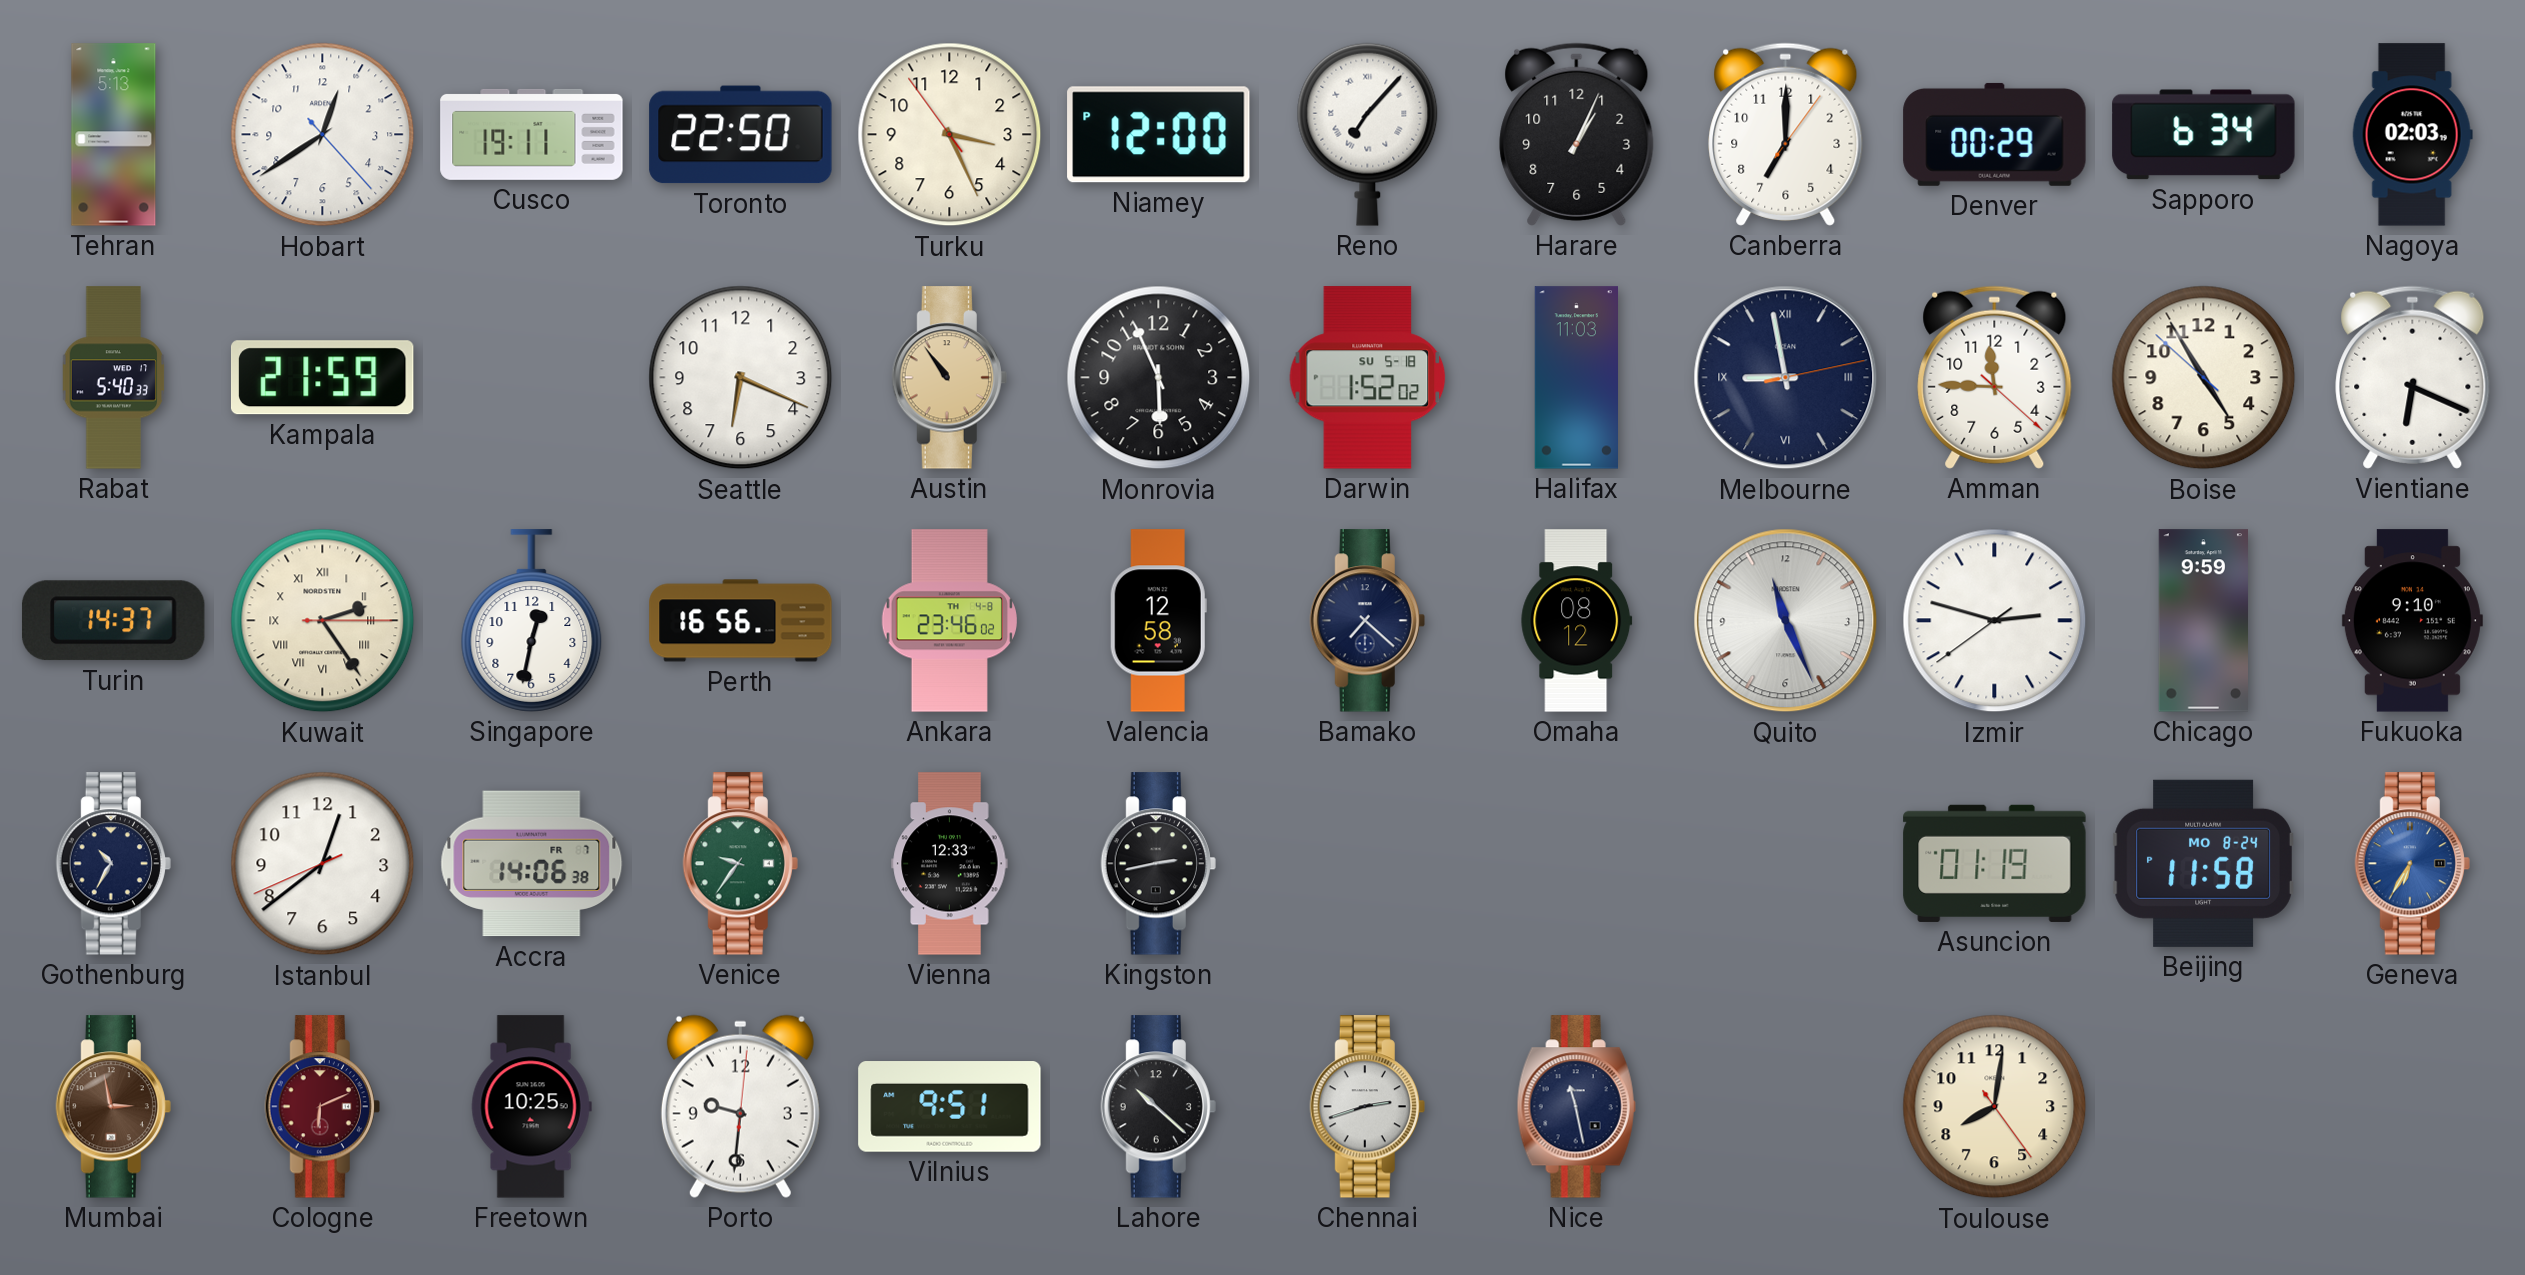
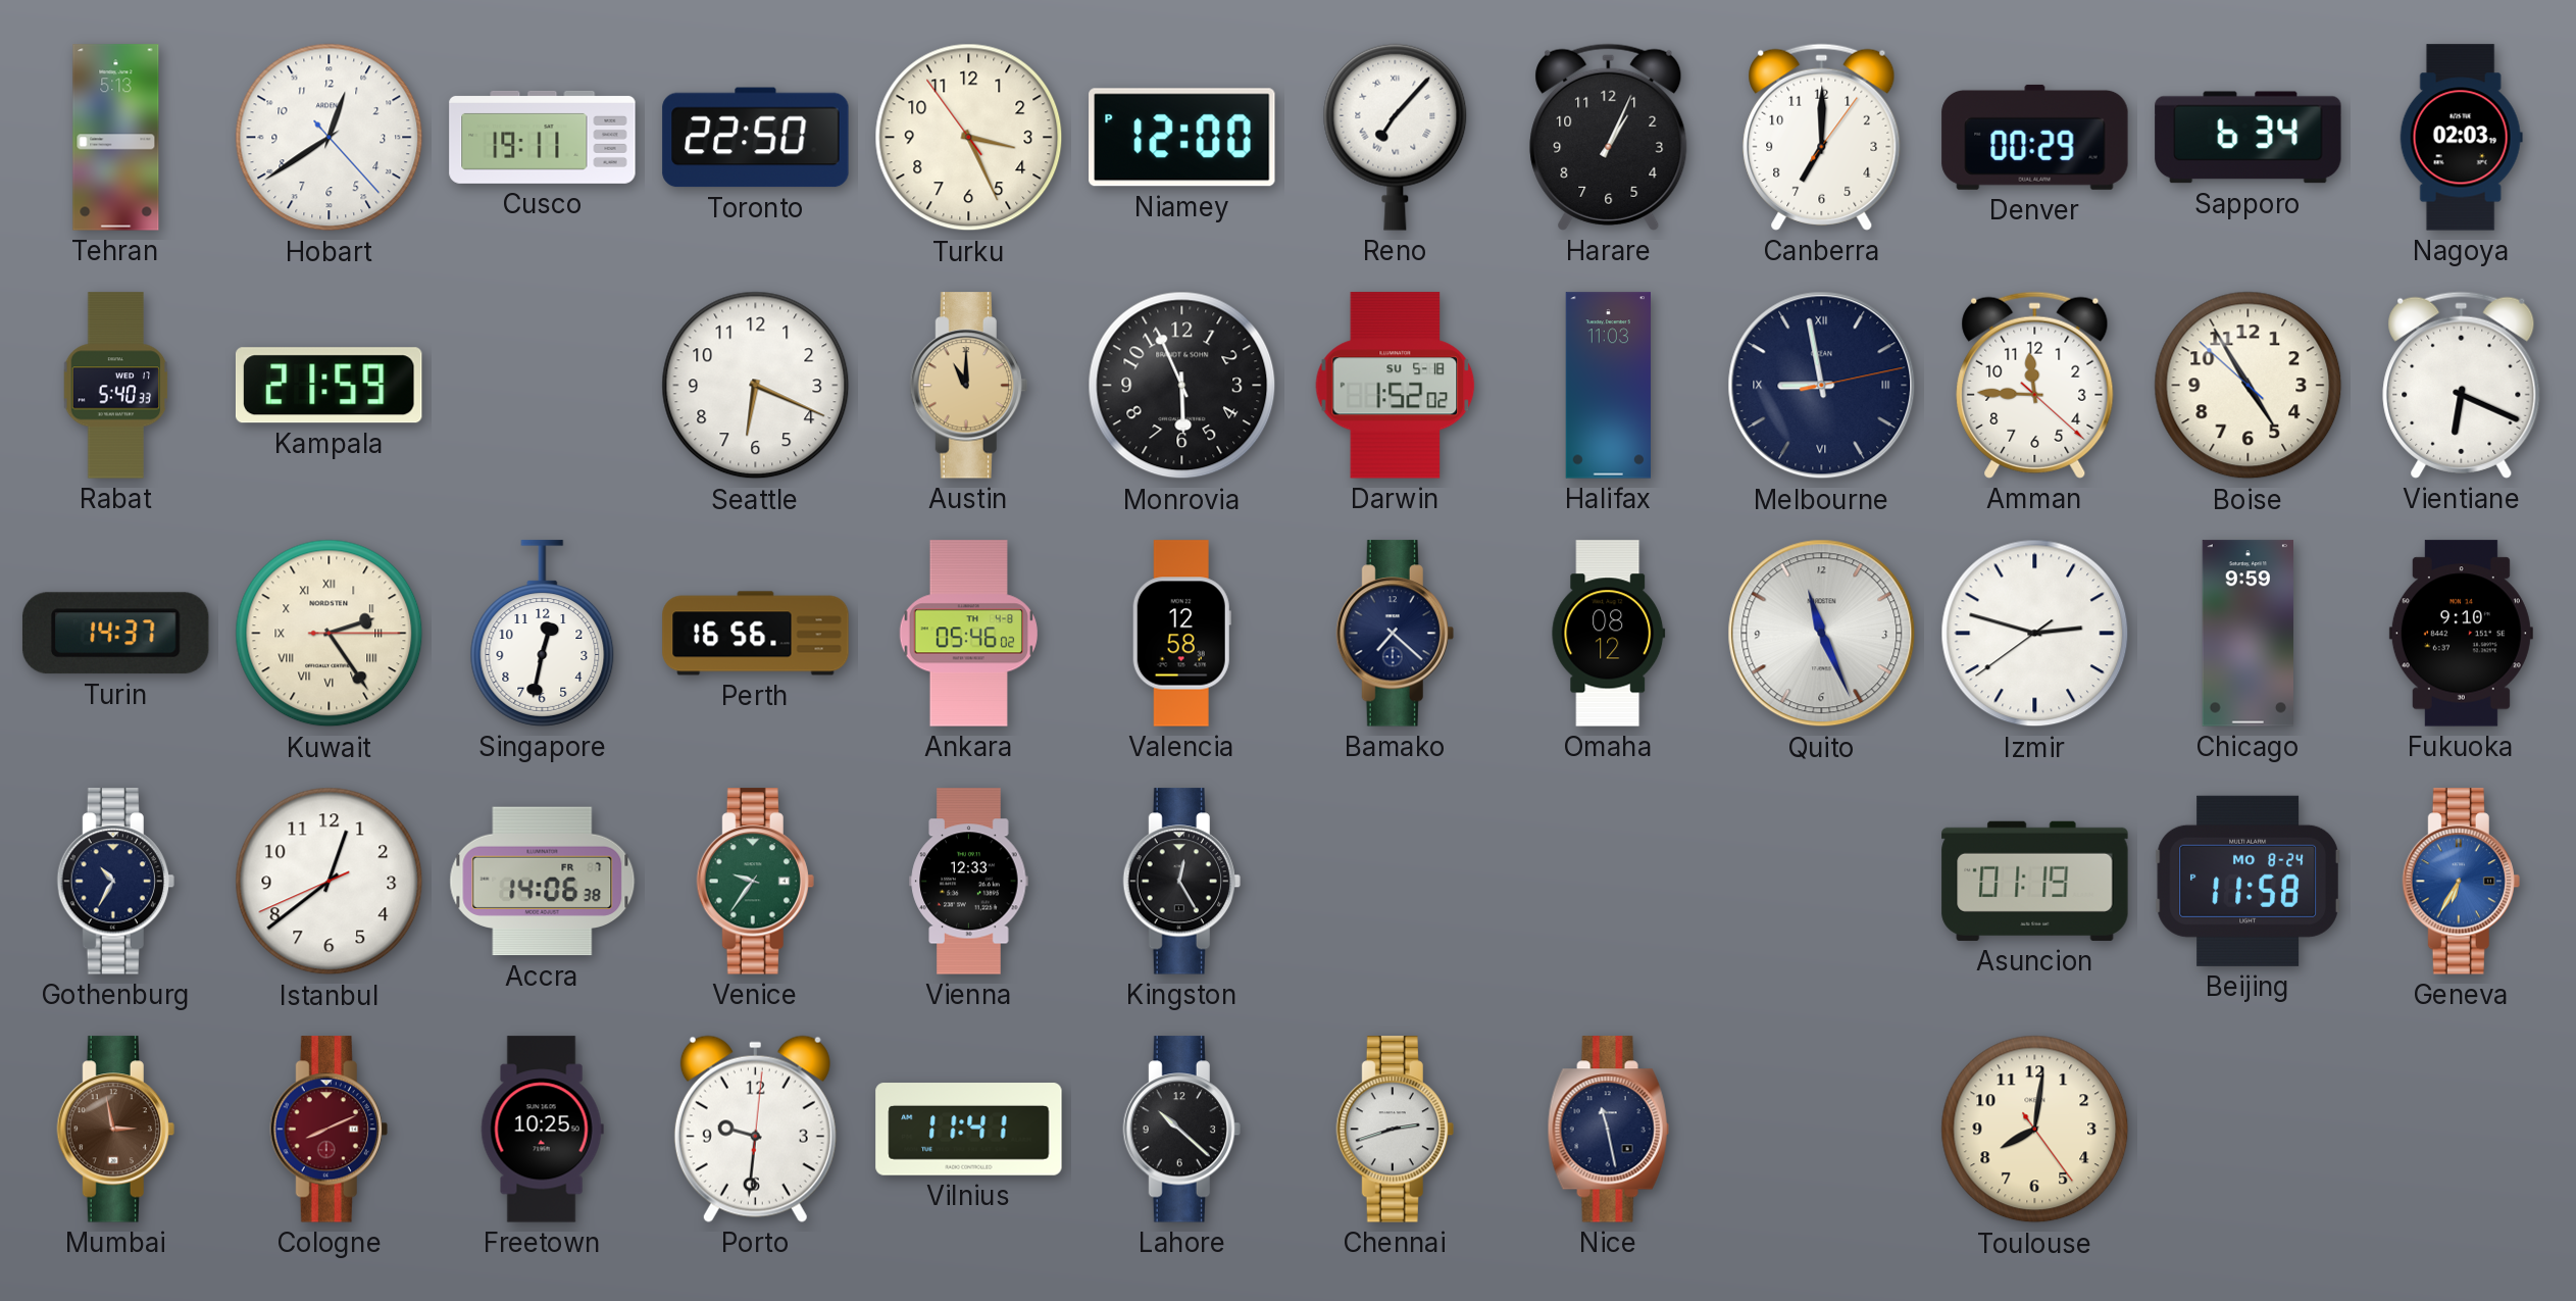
Austin: 10:54 -> 11:00
Ankara: 23:46 -> 05:46
Kingston: 2:43 -> 12:25
Cologne: 6:11 -> 8:11
Vilnius: 9:51 -> 11:41
